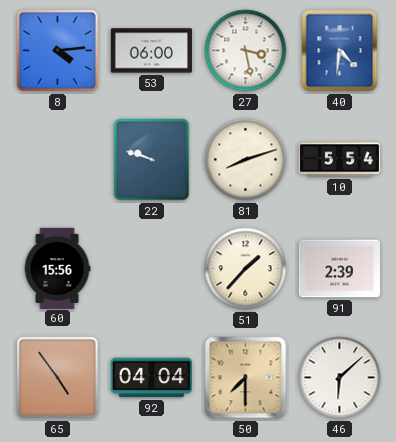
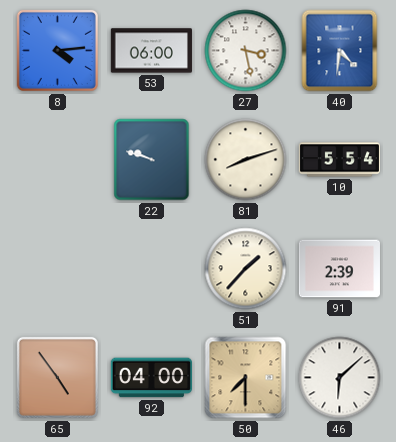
60: 15:56 -> none
92: 04:04 -> 04:00
